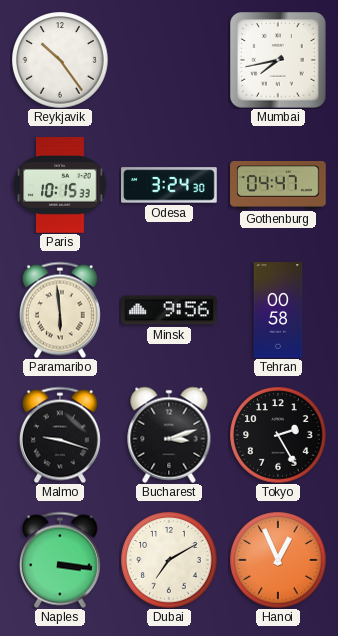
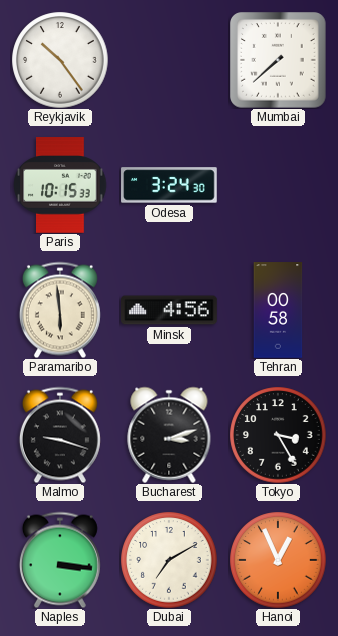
Mumbai: 7:43 -> 7:38
Gothenburg: 04:47 -> none
Minsk: 9:56 -> 4:56
Tokyo: 2:25 -> 3:25
